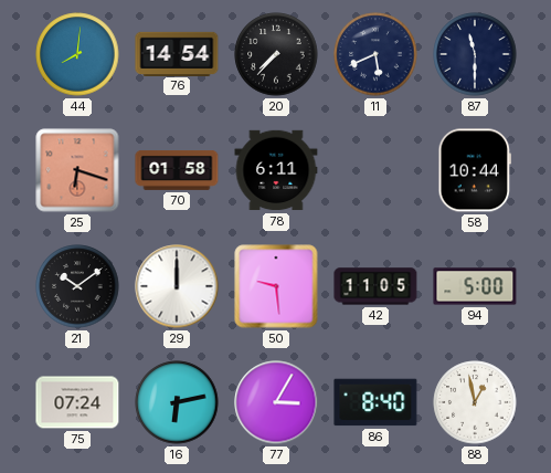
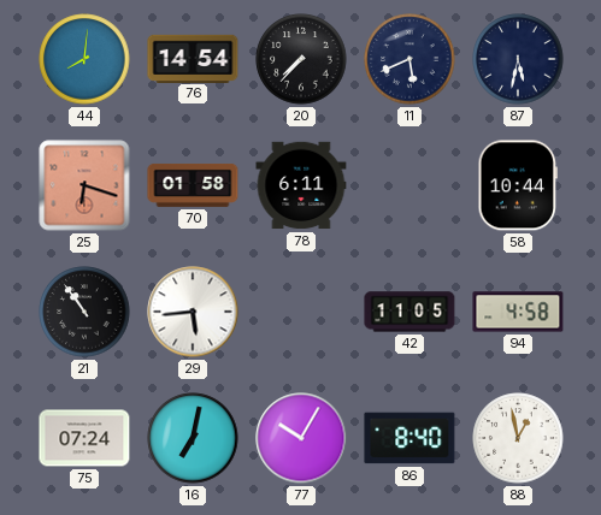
87: 11:30 -> 5:32
21: 10:09 -> 10:54
29: 12:00 -> 5:44
50: 9:29 -> none
94: 5:00 -> 4:58
16: 6:13 -> 7:02
77: 3:05 -> 10:05
